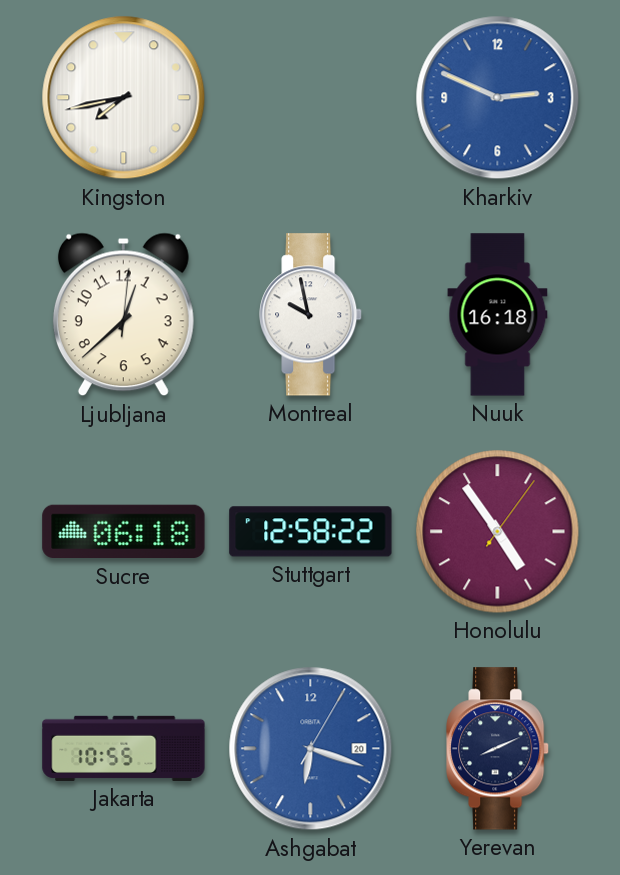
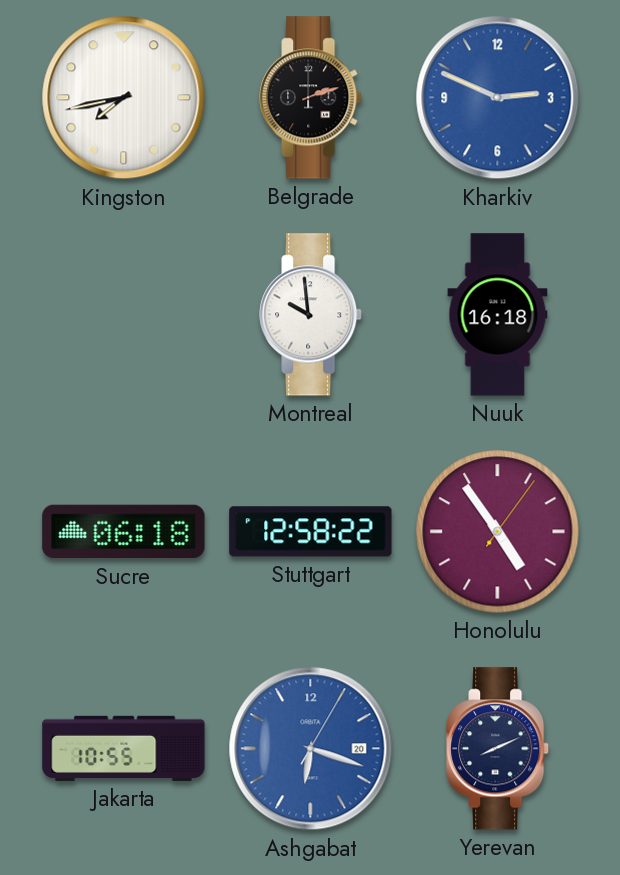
Belgrade: none -> 2:12
Ljubljana: 12:38 -> none
Montreal: 9:58 -> 9:59
